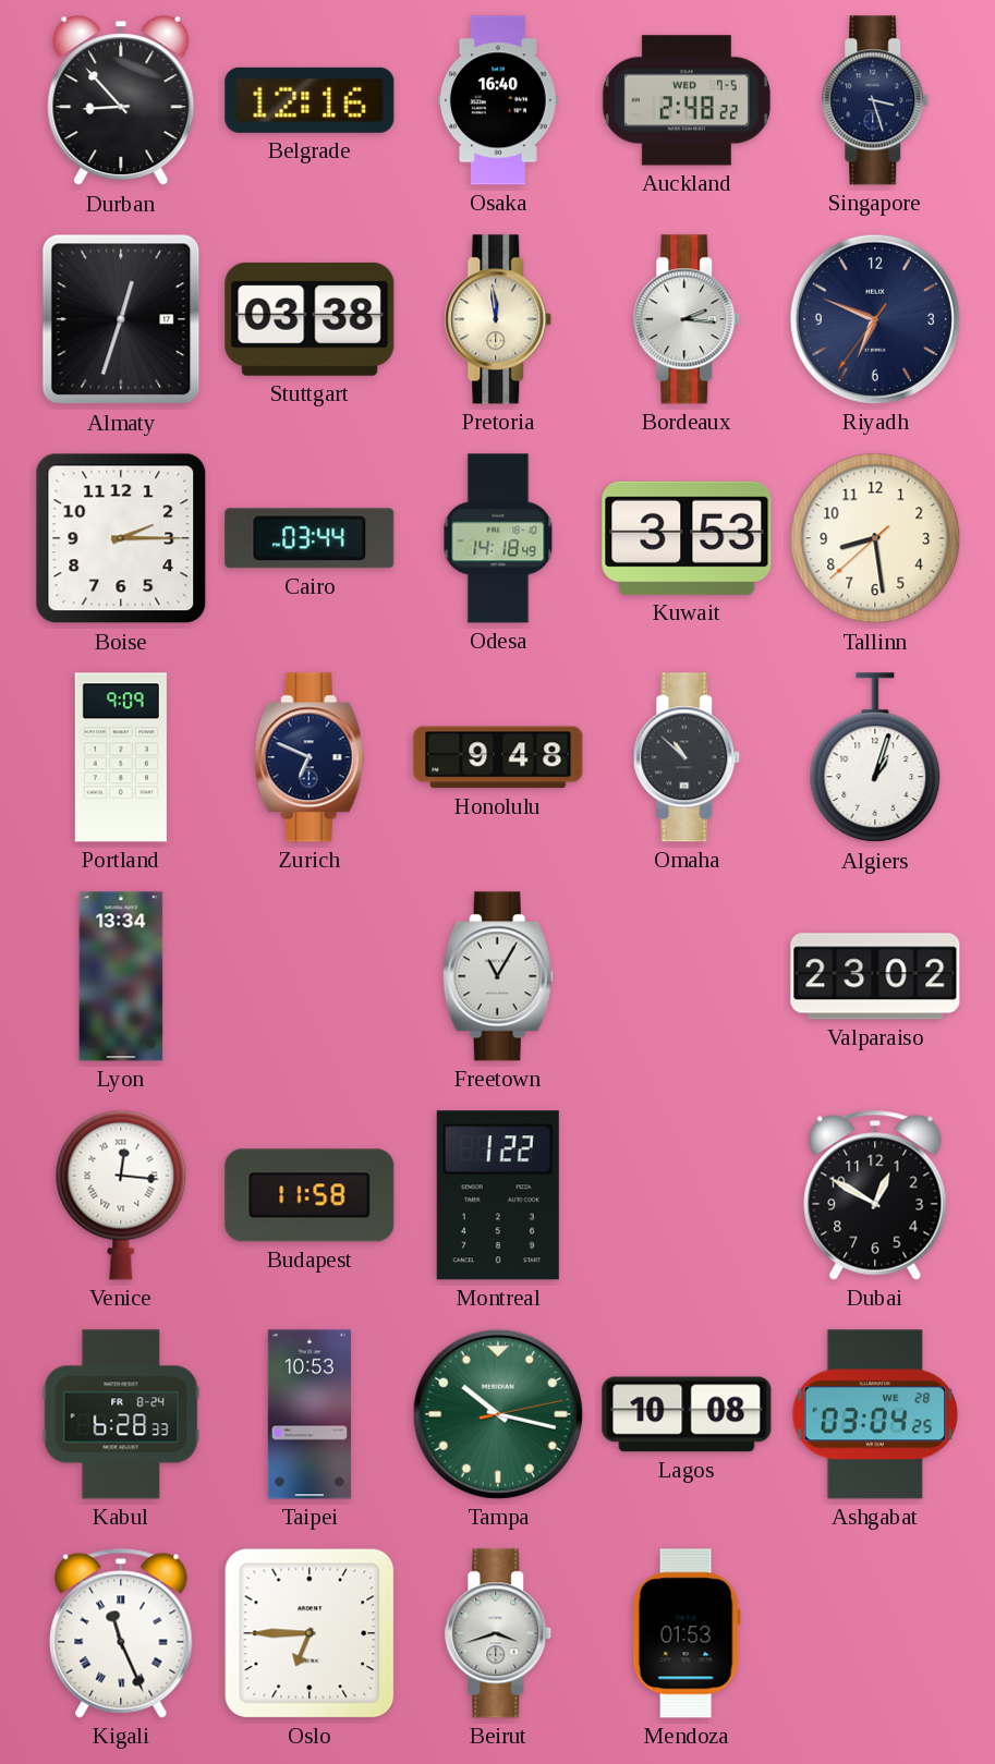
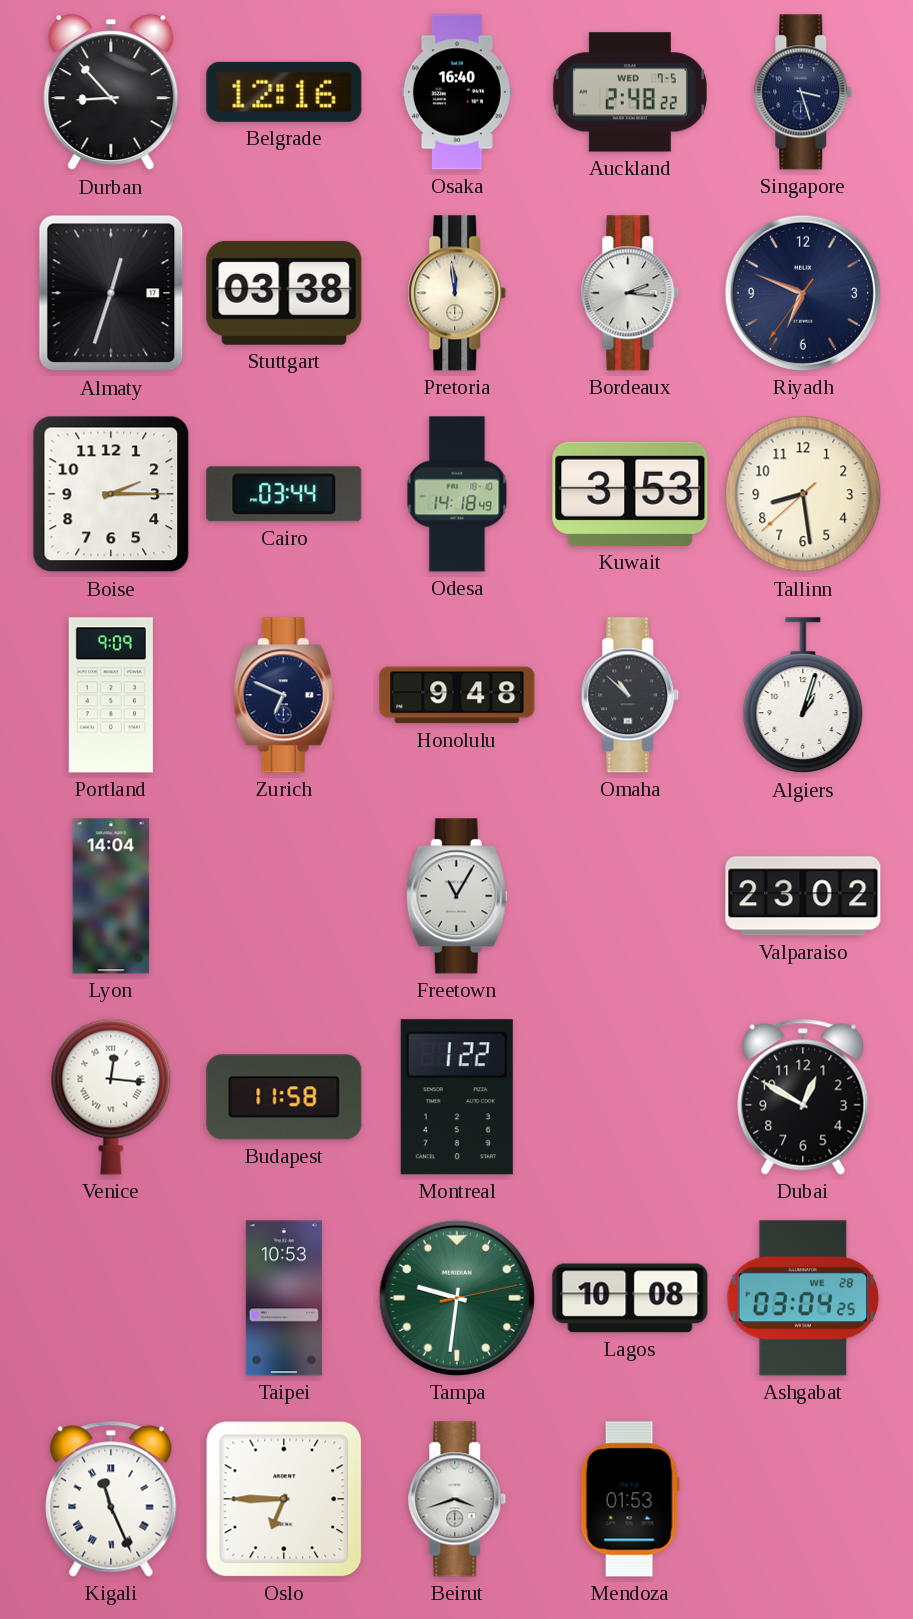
Lyon: 13:34 -> 14:04
Kabul: 6:28 -> none
Tampa: 10:17 -> 9:31
